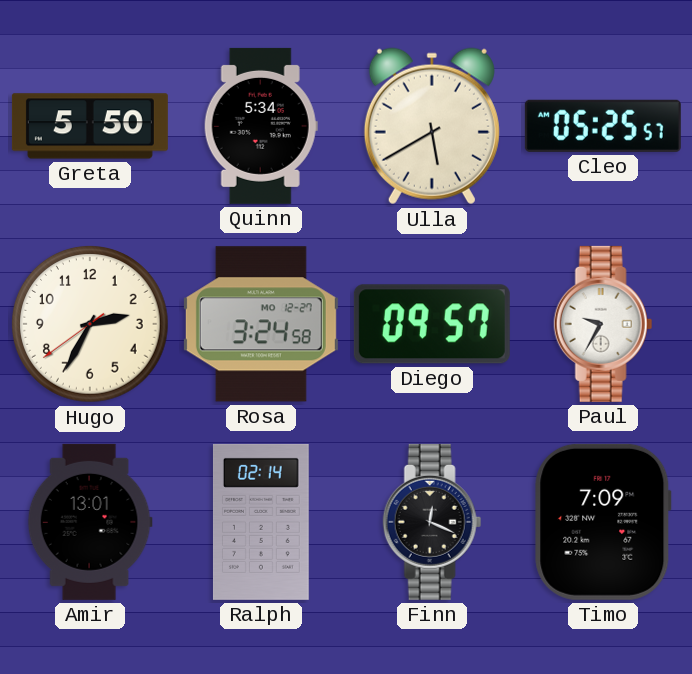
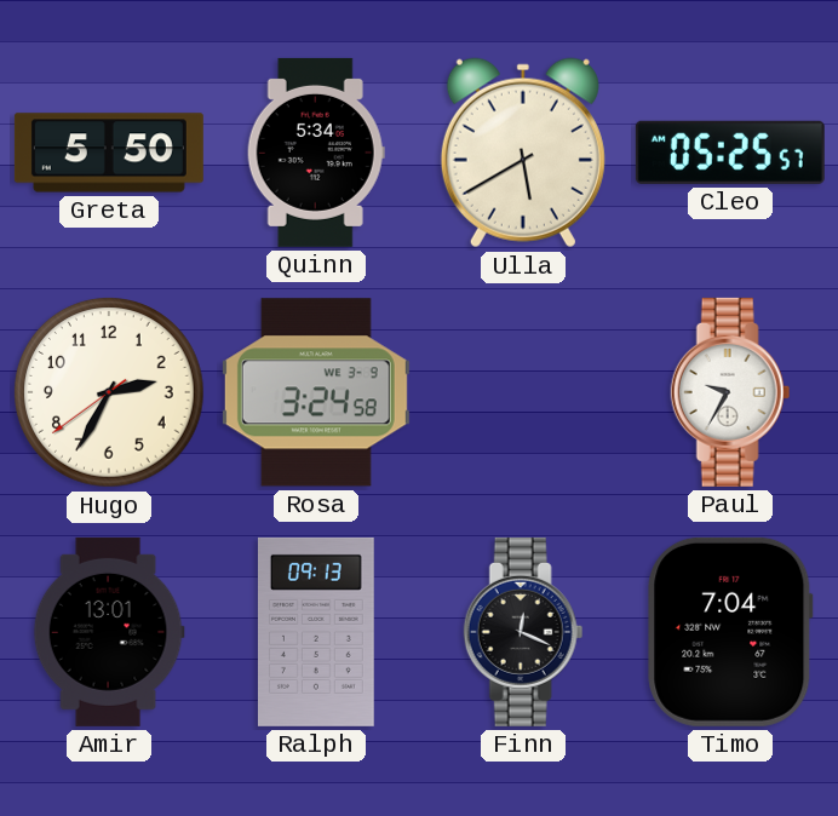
Rosa date: MO 12-27 -> WE 3-9
Diego: 09:57 -> none
Ralph: 02:14 -> 09:13
Timo: 7:09 -> 7:04
